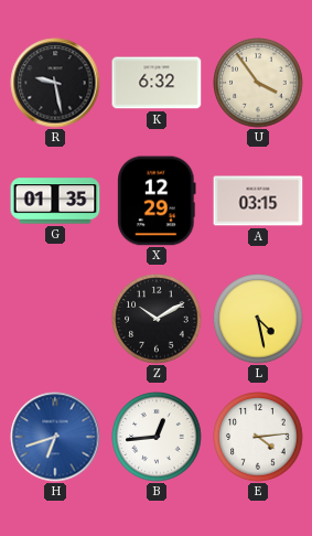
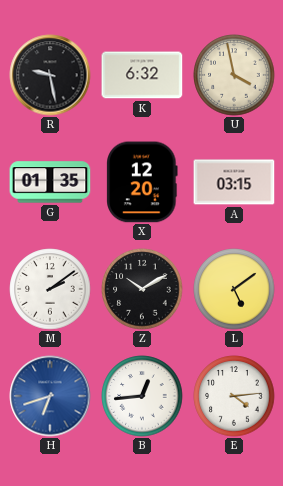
U: 3:54 -> 3:58
X: 12:29 -> 12:20
M: none -> 2:09
L: 4:28 -> 5:09
